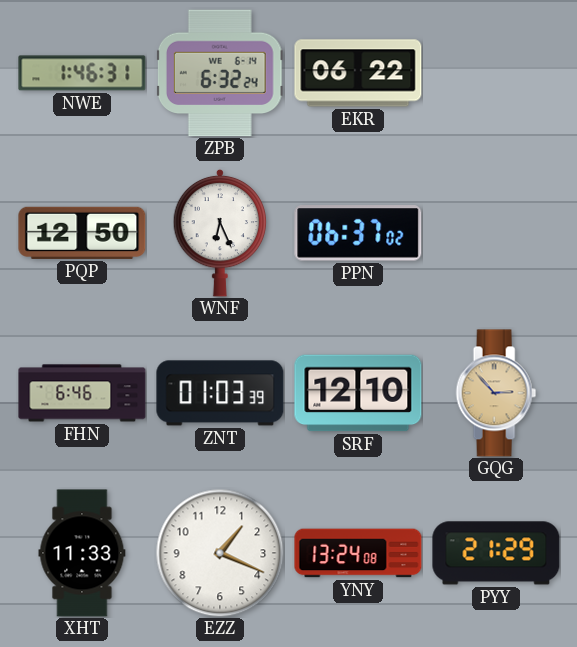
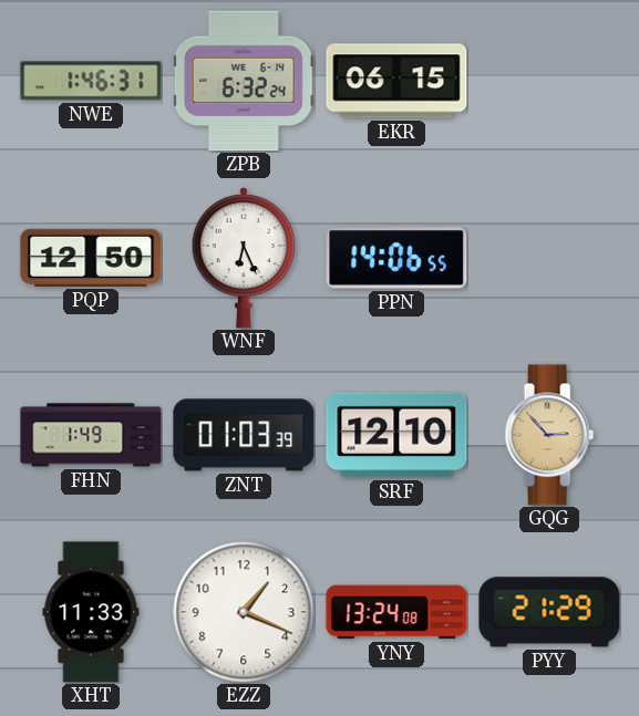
EKR: 06:22 -> 06:15
PPN: 06:37 -> 14:06
FHN: 6:46 -> 1:49
